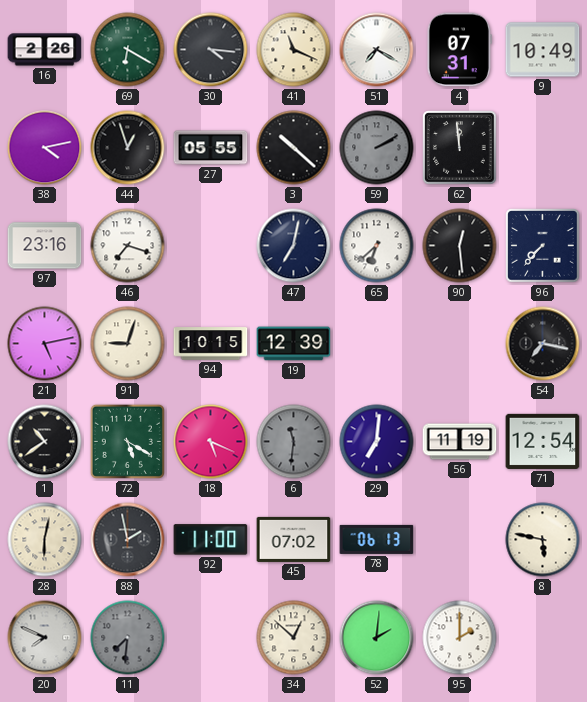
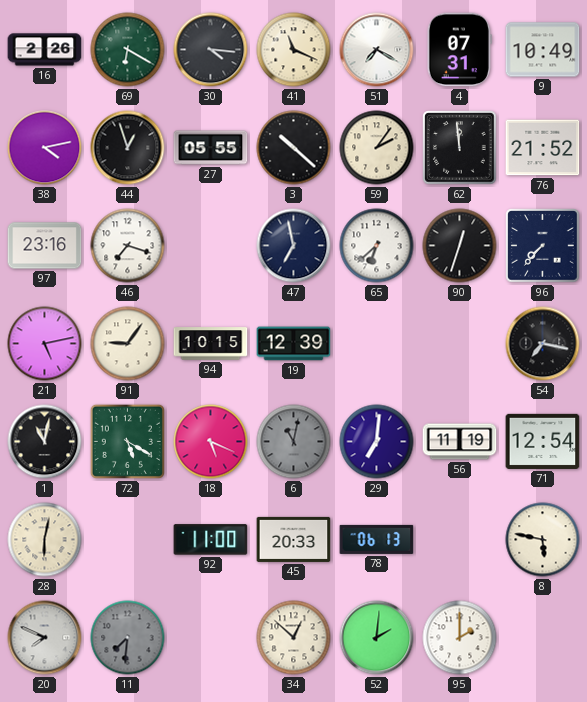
59: 2:10 -> 2:06
59 dial: grey -> cream
76: none -> 21:52
47: 7:02 -> 6:58
90: 12:29 -> 12:33
91: 9:03 -> 9:06
1: 10:39 -> 11:02
6: 11:31 -> 11:02
88: 1:58 -> none
45: 07:02 -> 20:33
